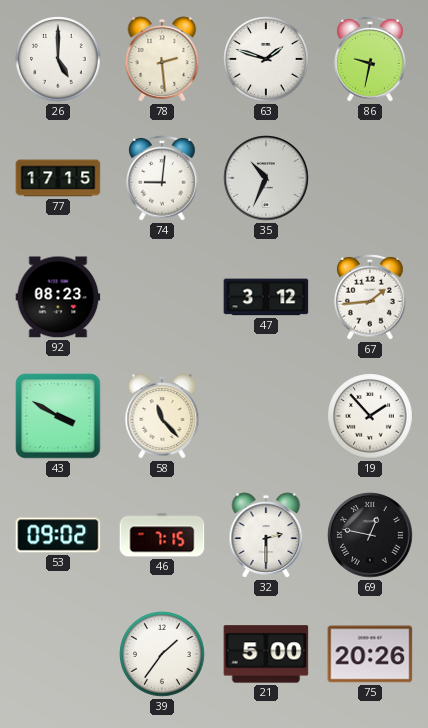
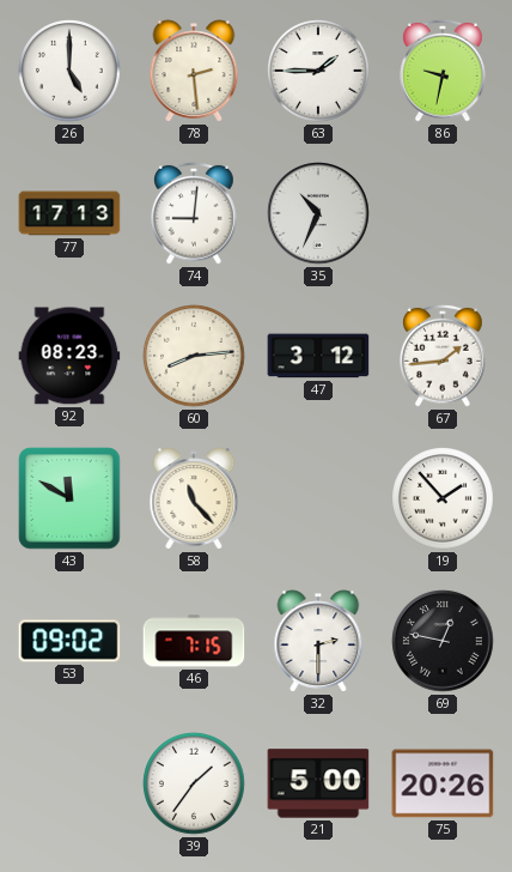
63: 1:48 -> 1:45
77: 17:15 -> 17:13
60: none -> 8:14
43: 3:50 -> 11:50
